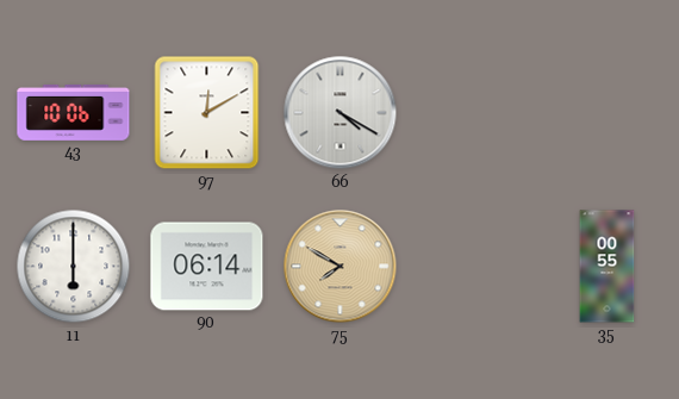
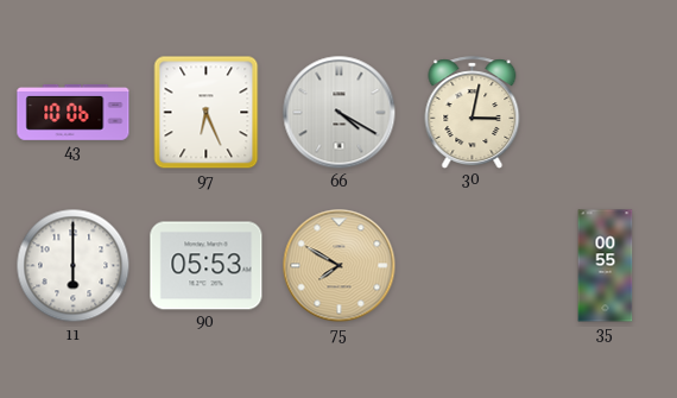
97: 12:10 -> 6:26
30: none -> 3:02
90: 06:14 -> 05:53
